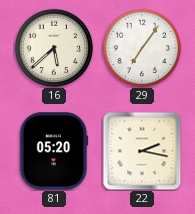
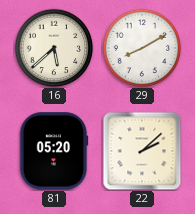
29: 7:06 -> 8:10
22: 2:17 -> 2:08
